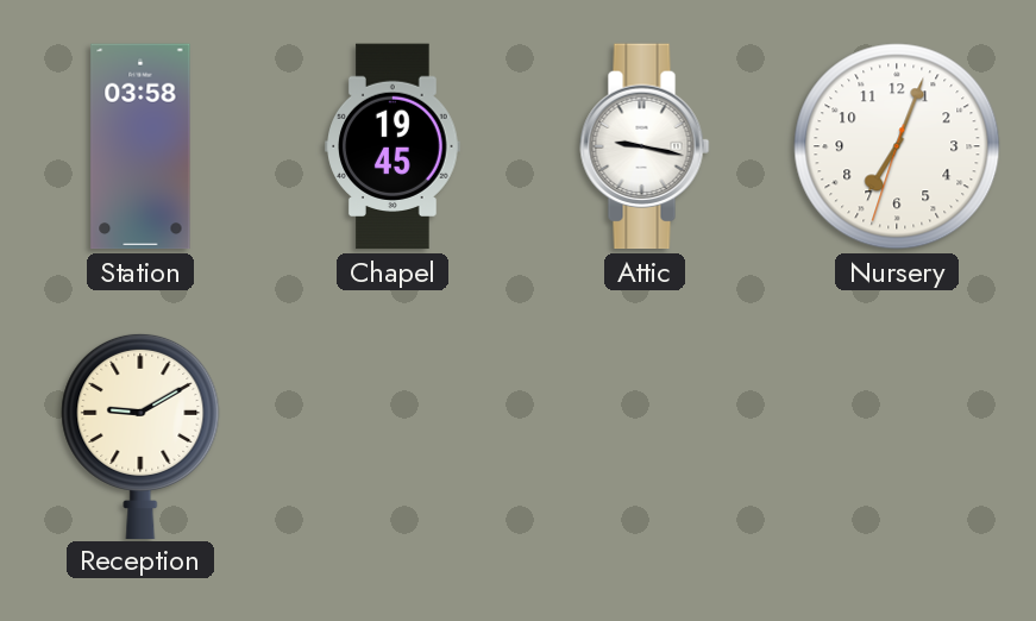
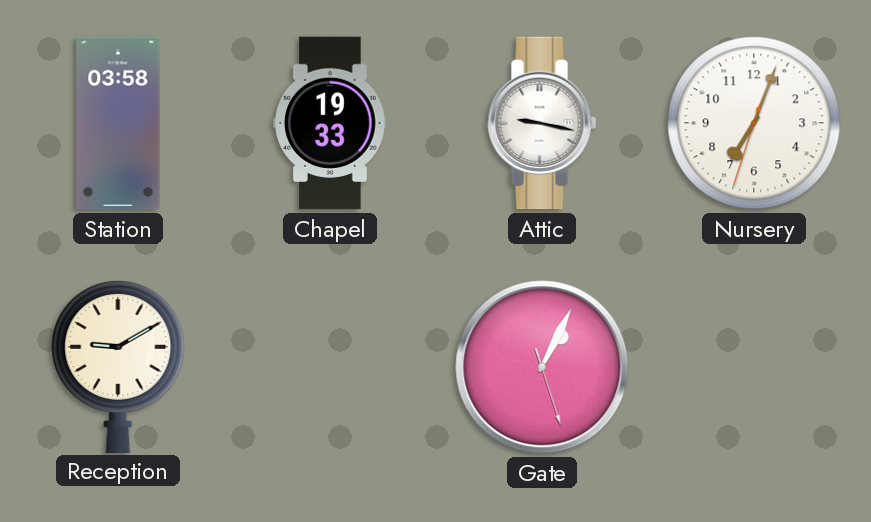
Chapel: 19:45 -> 19:33
Gate: none -> 1:04
